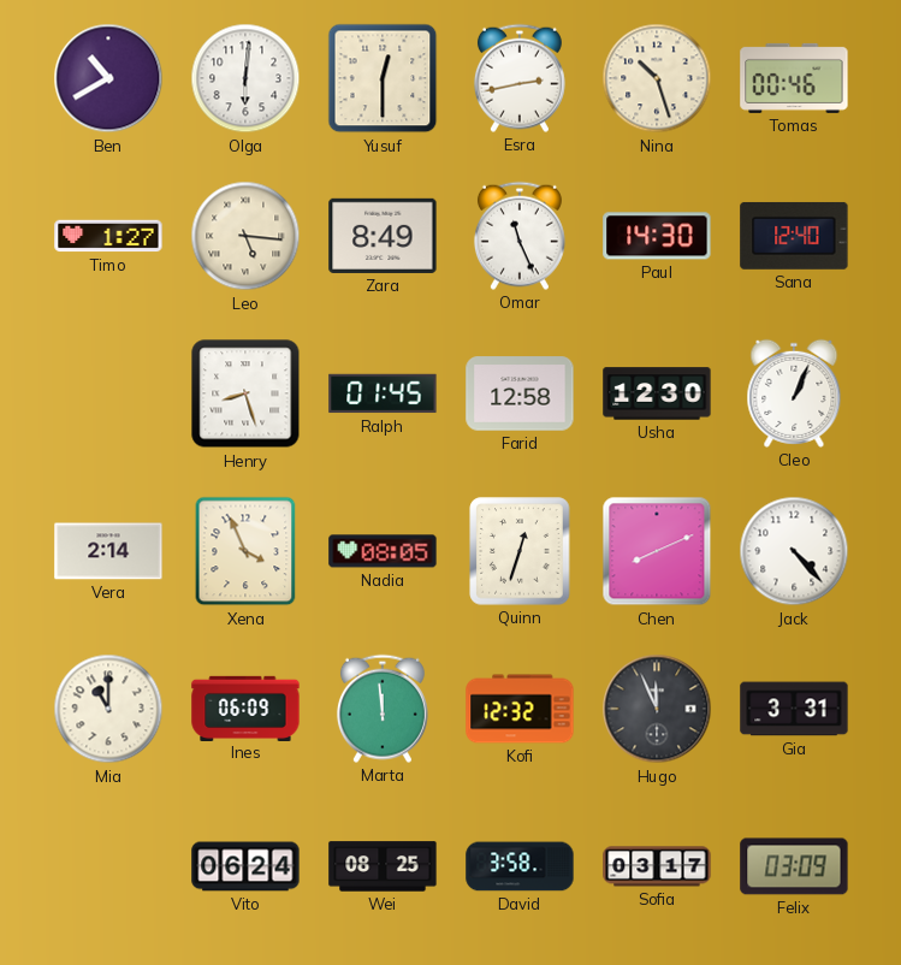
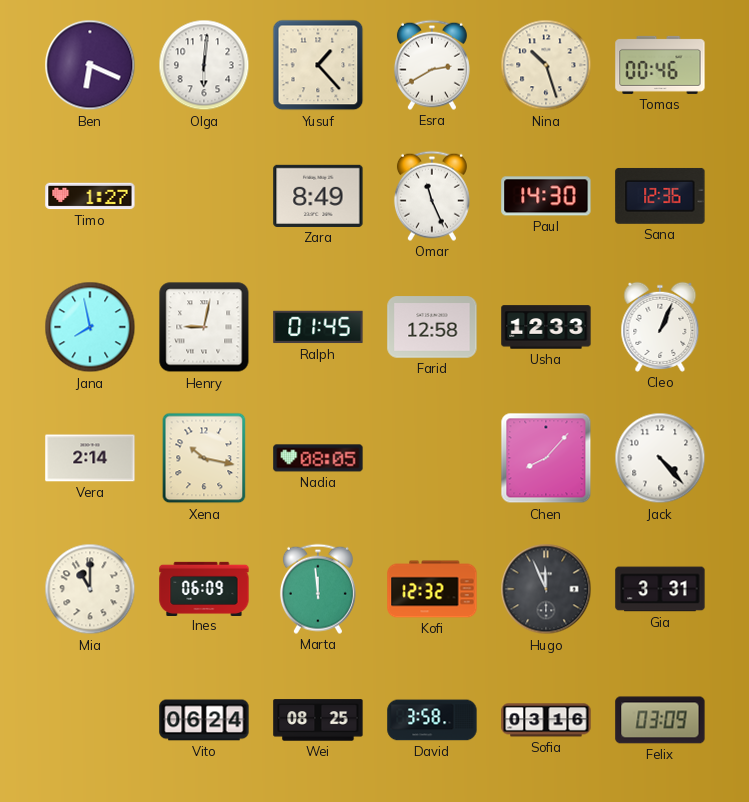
Ben: 10:40 -> 6:19
Yusuf: 12:30 -> 1:23
Esra: 2:43 -> 2:40
Leo: 5:16 -> none
Sana: 12:40 -> 12:36
Jana: none -> 7:58
Henry: 8:27 -> 9:02
Usha: 12:30 -> 12:33
Xena: 3:56 -> 10:17
Quinn: 12:33 -> none
Chen: 8:11 -> 8:07
Sofia: 03:17 -> 03:16
